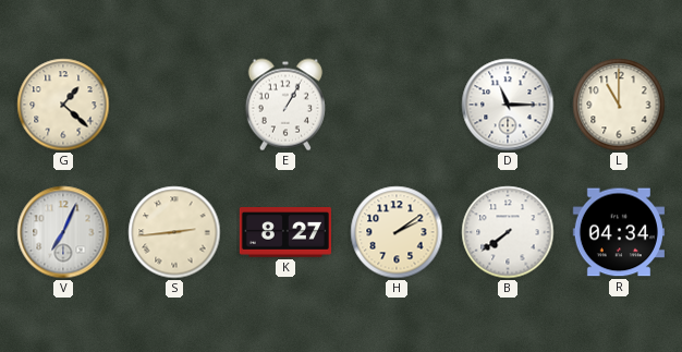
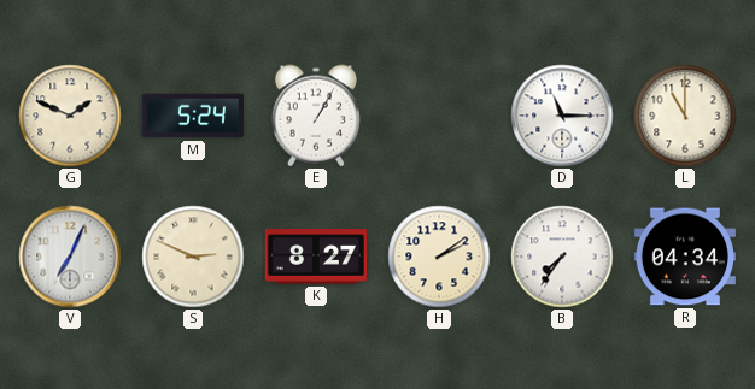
G: 1:22 -> 1:49
M: none -> 5:24
S: 2:44 -> 2:49
B: 7:39 -> 7:36
